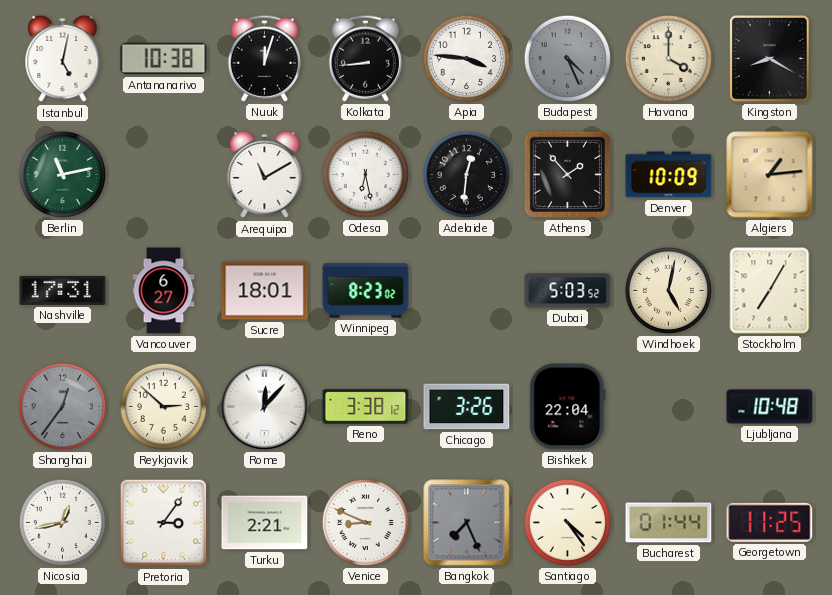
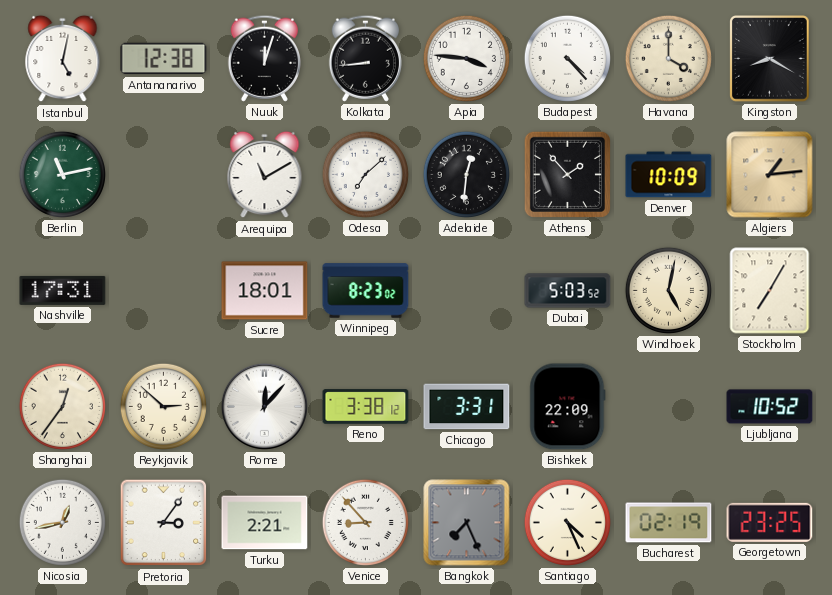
Antananarivo: 10:38 -> 12:38
Budapest: 4:26 -> 4:23
Budapest dial: grey -> white
Odesa: 6:28 -> 7:08
Vancouver: 6:27 -> none
Shanghai dial: grey -> cream
Chicago: 3:26 -> 3:31
Bishkek: 22:04 -> 22:09
Ljubljana: 10:48 -> 10:52
Venice: 8:49 -> 8:53
Santiago: 4:24 -> 4:26
Bucharest: 01:44 -> 02:19
Georgetown: 11:25 -> 23:25
